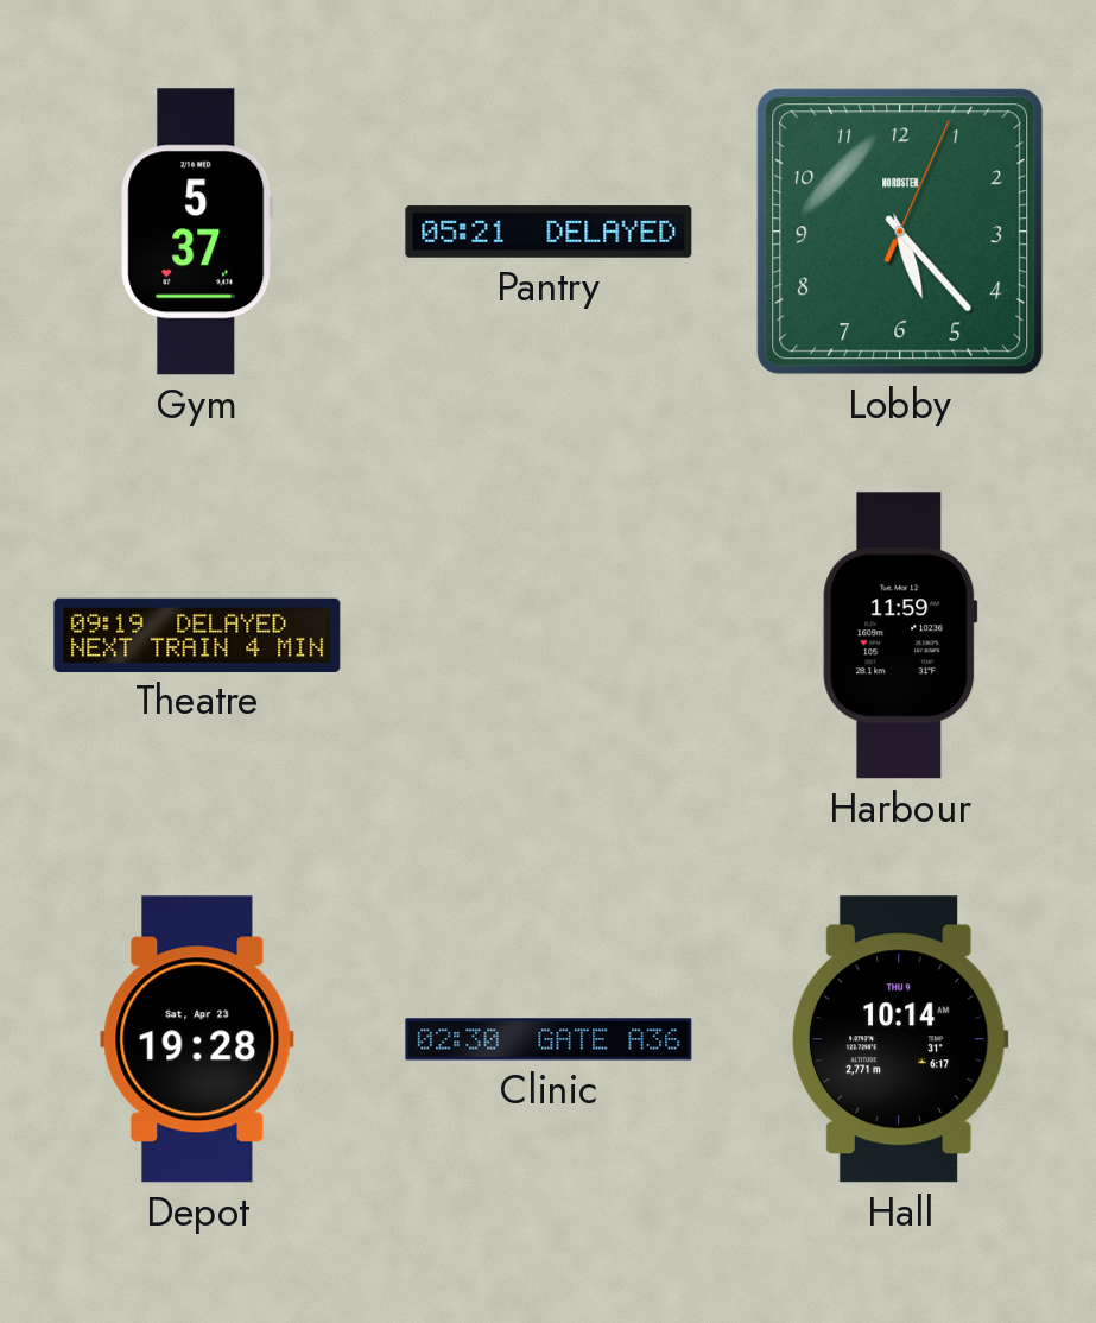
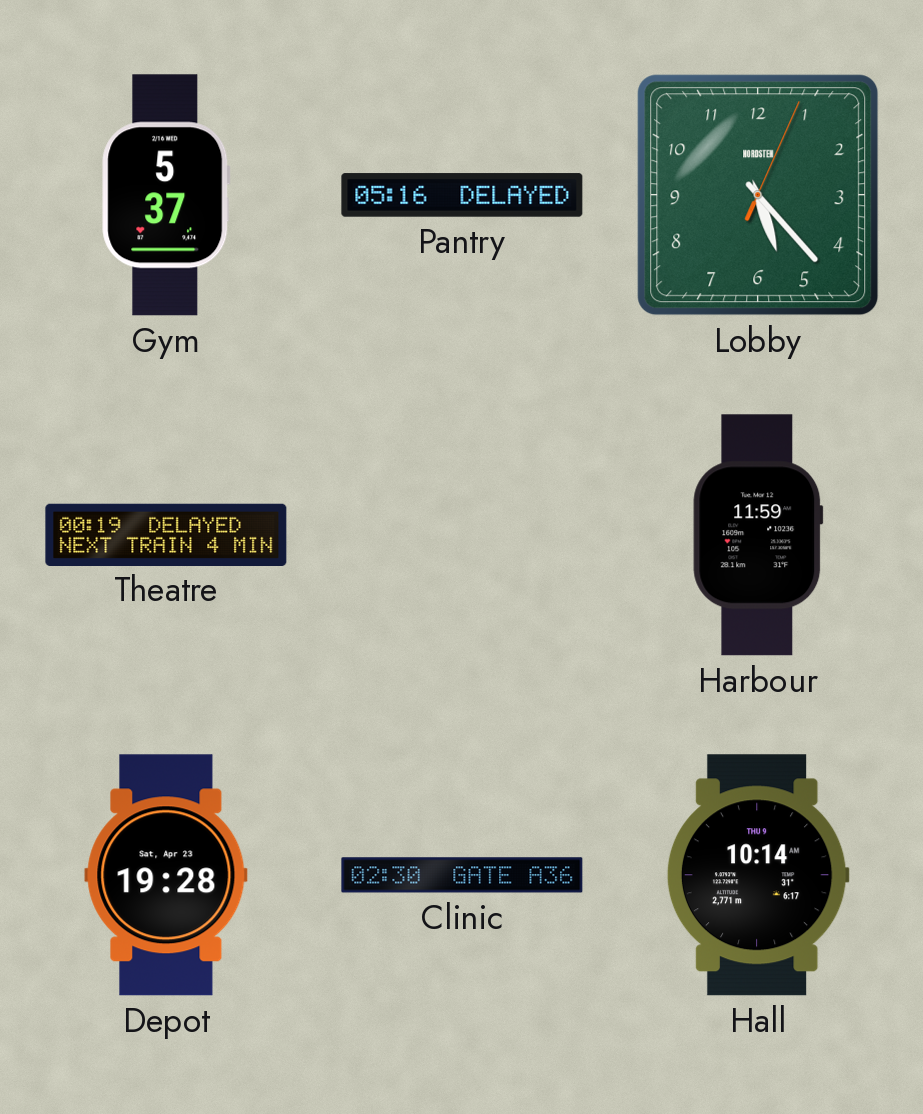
Pantry: 05:21 -> 05:16
Theatre: 09:19 -> 00:19
